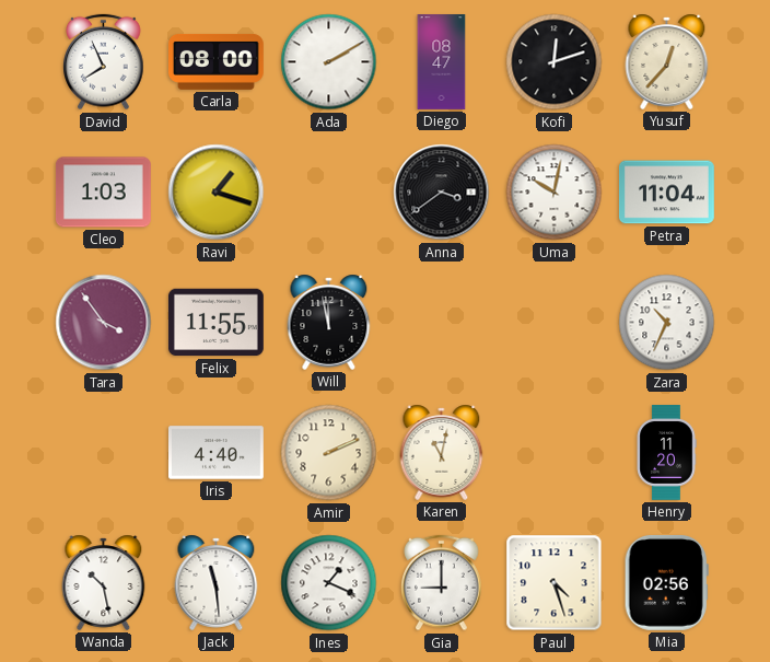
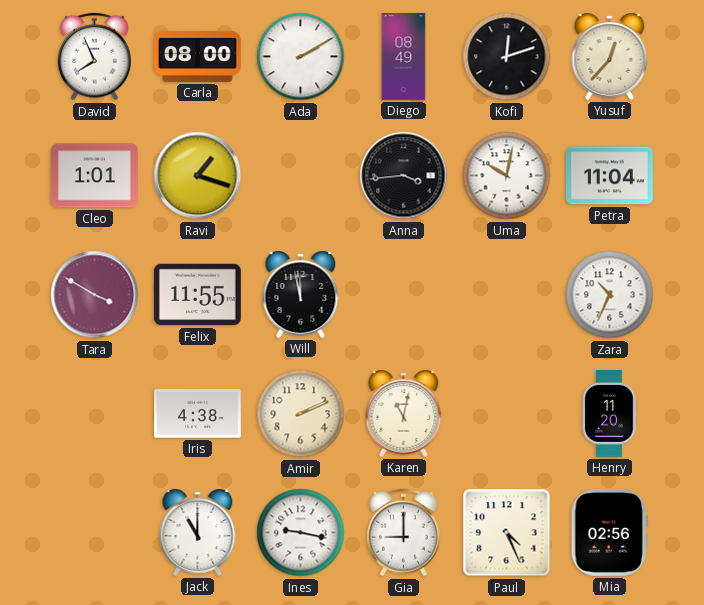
Diego: 08:47 -> 08:49
Cleo: 1:03 -> 1:01
Anna: 3:39 -> 3:44
Tara: 3:54 -> 3:50
Iris: 4:40 -> 4:38
Wanda: 10:28 -> none
Jack: 11:29 -> 11:00
Ines: 1:19 -> 9:17
Paul: 4:27 -> 4:26
